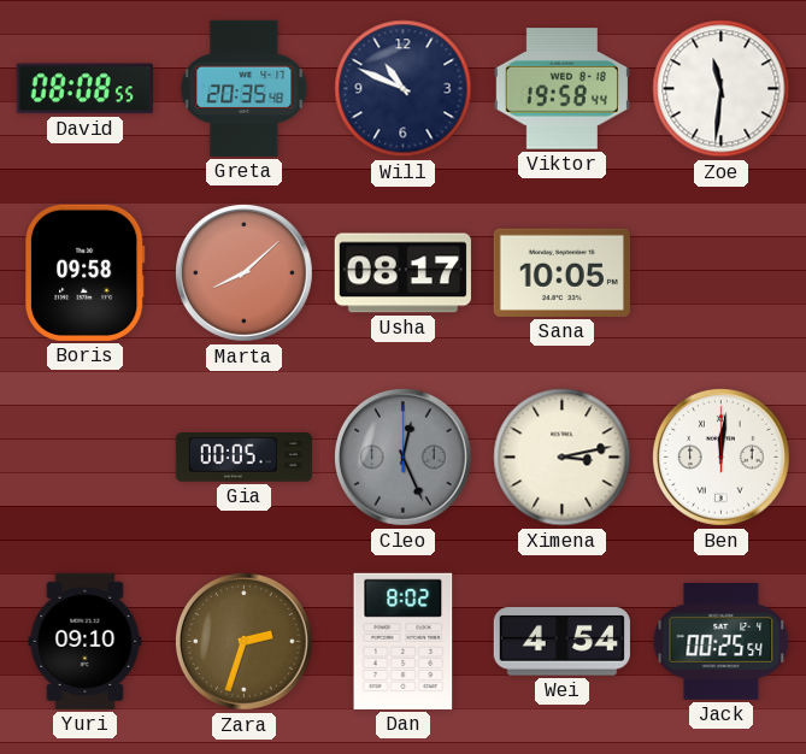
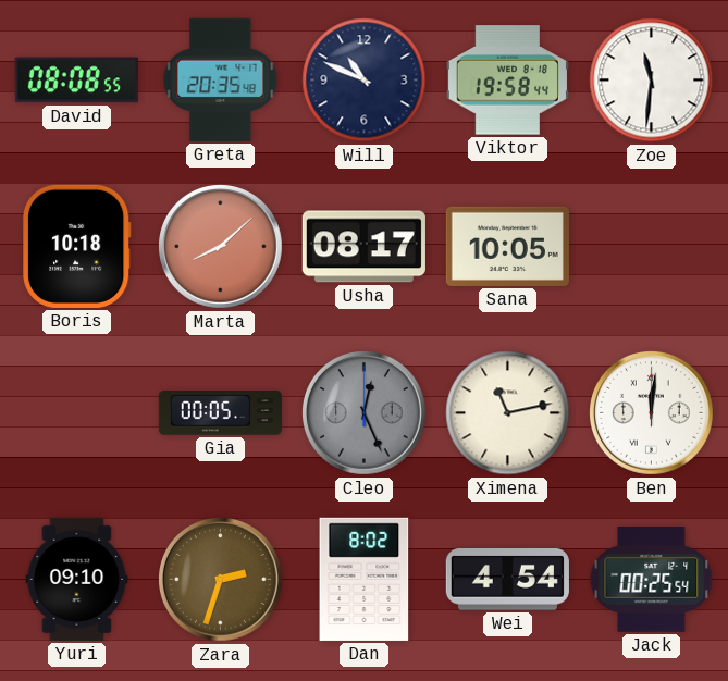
Boris: 09:58 -> 10:18
Ximena: 3:13 -> 11:13
